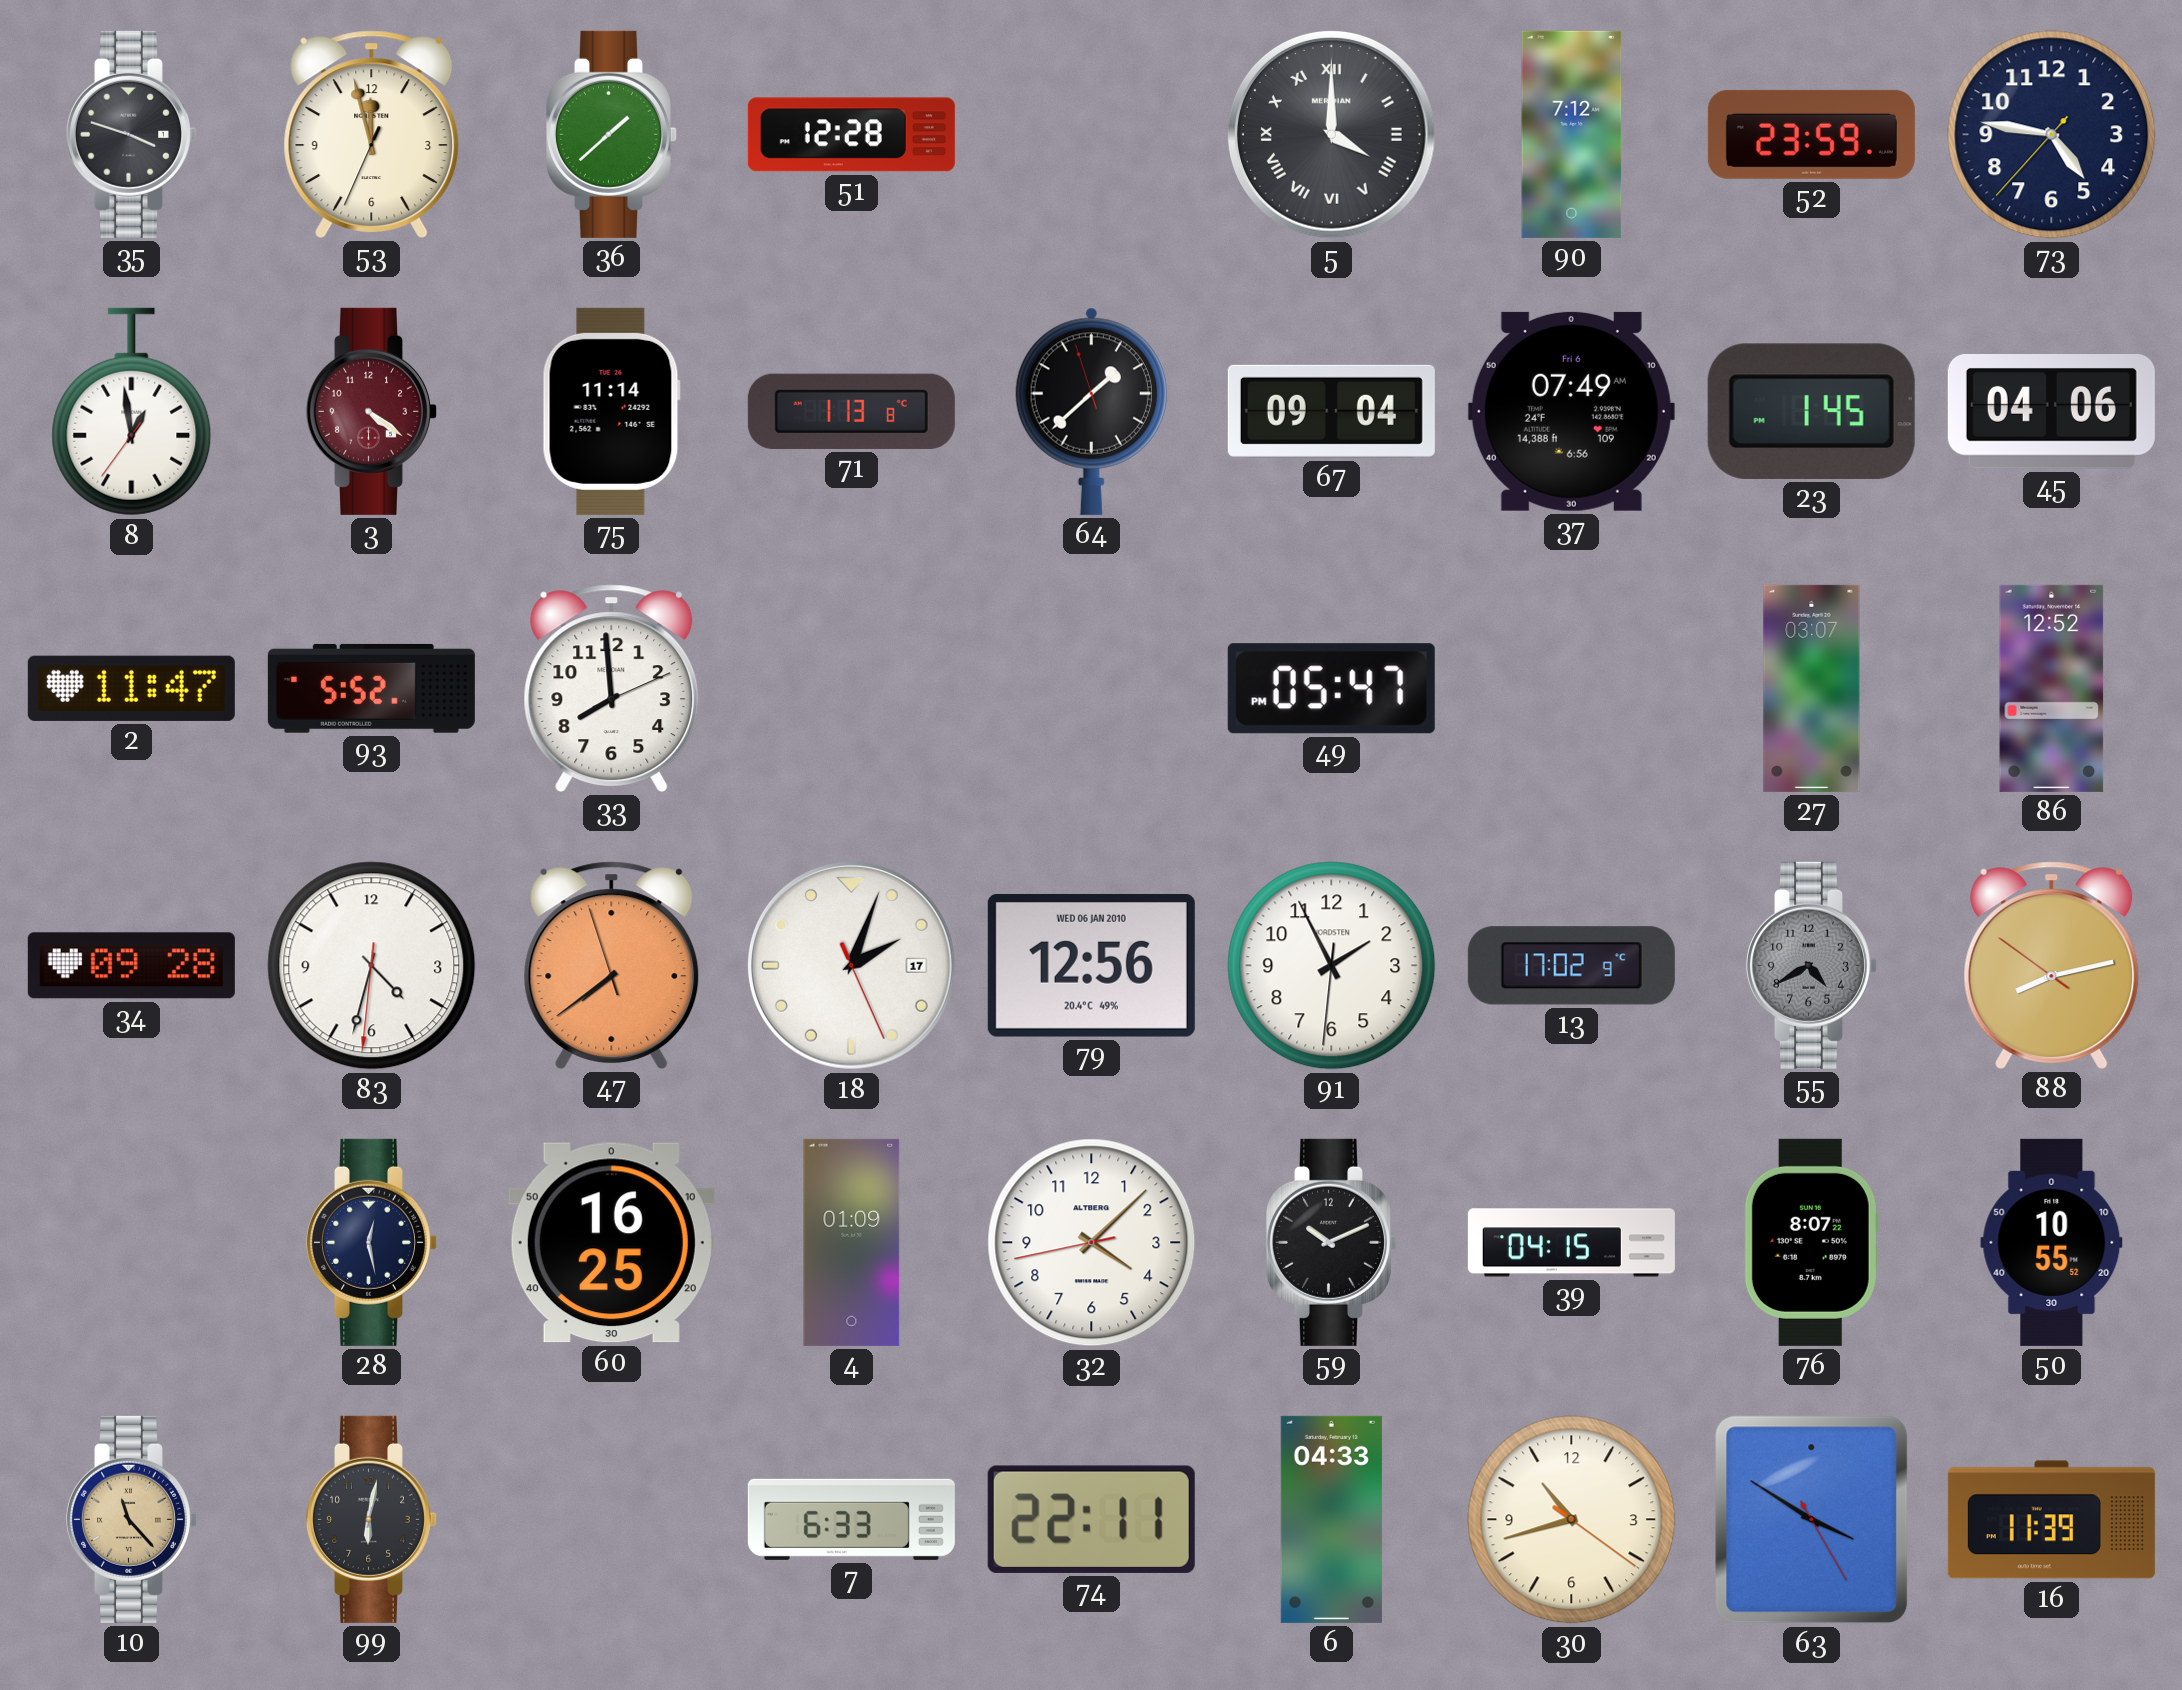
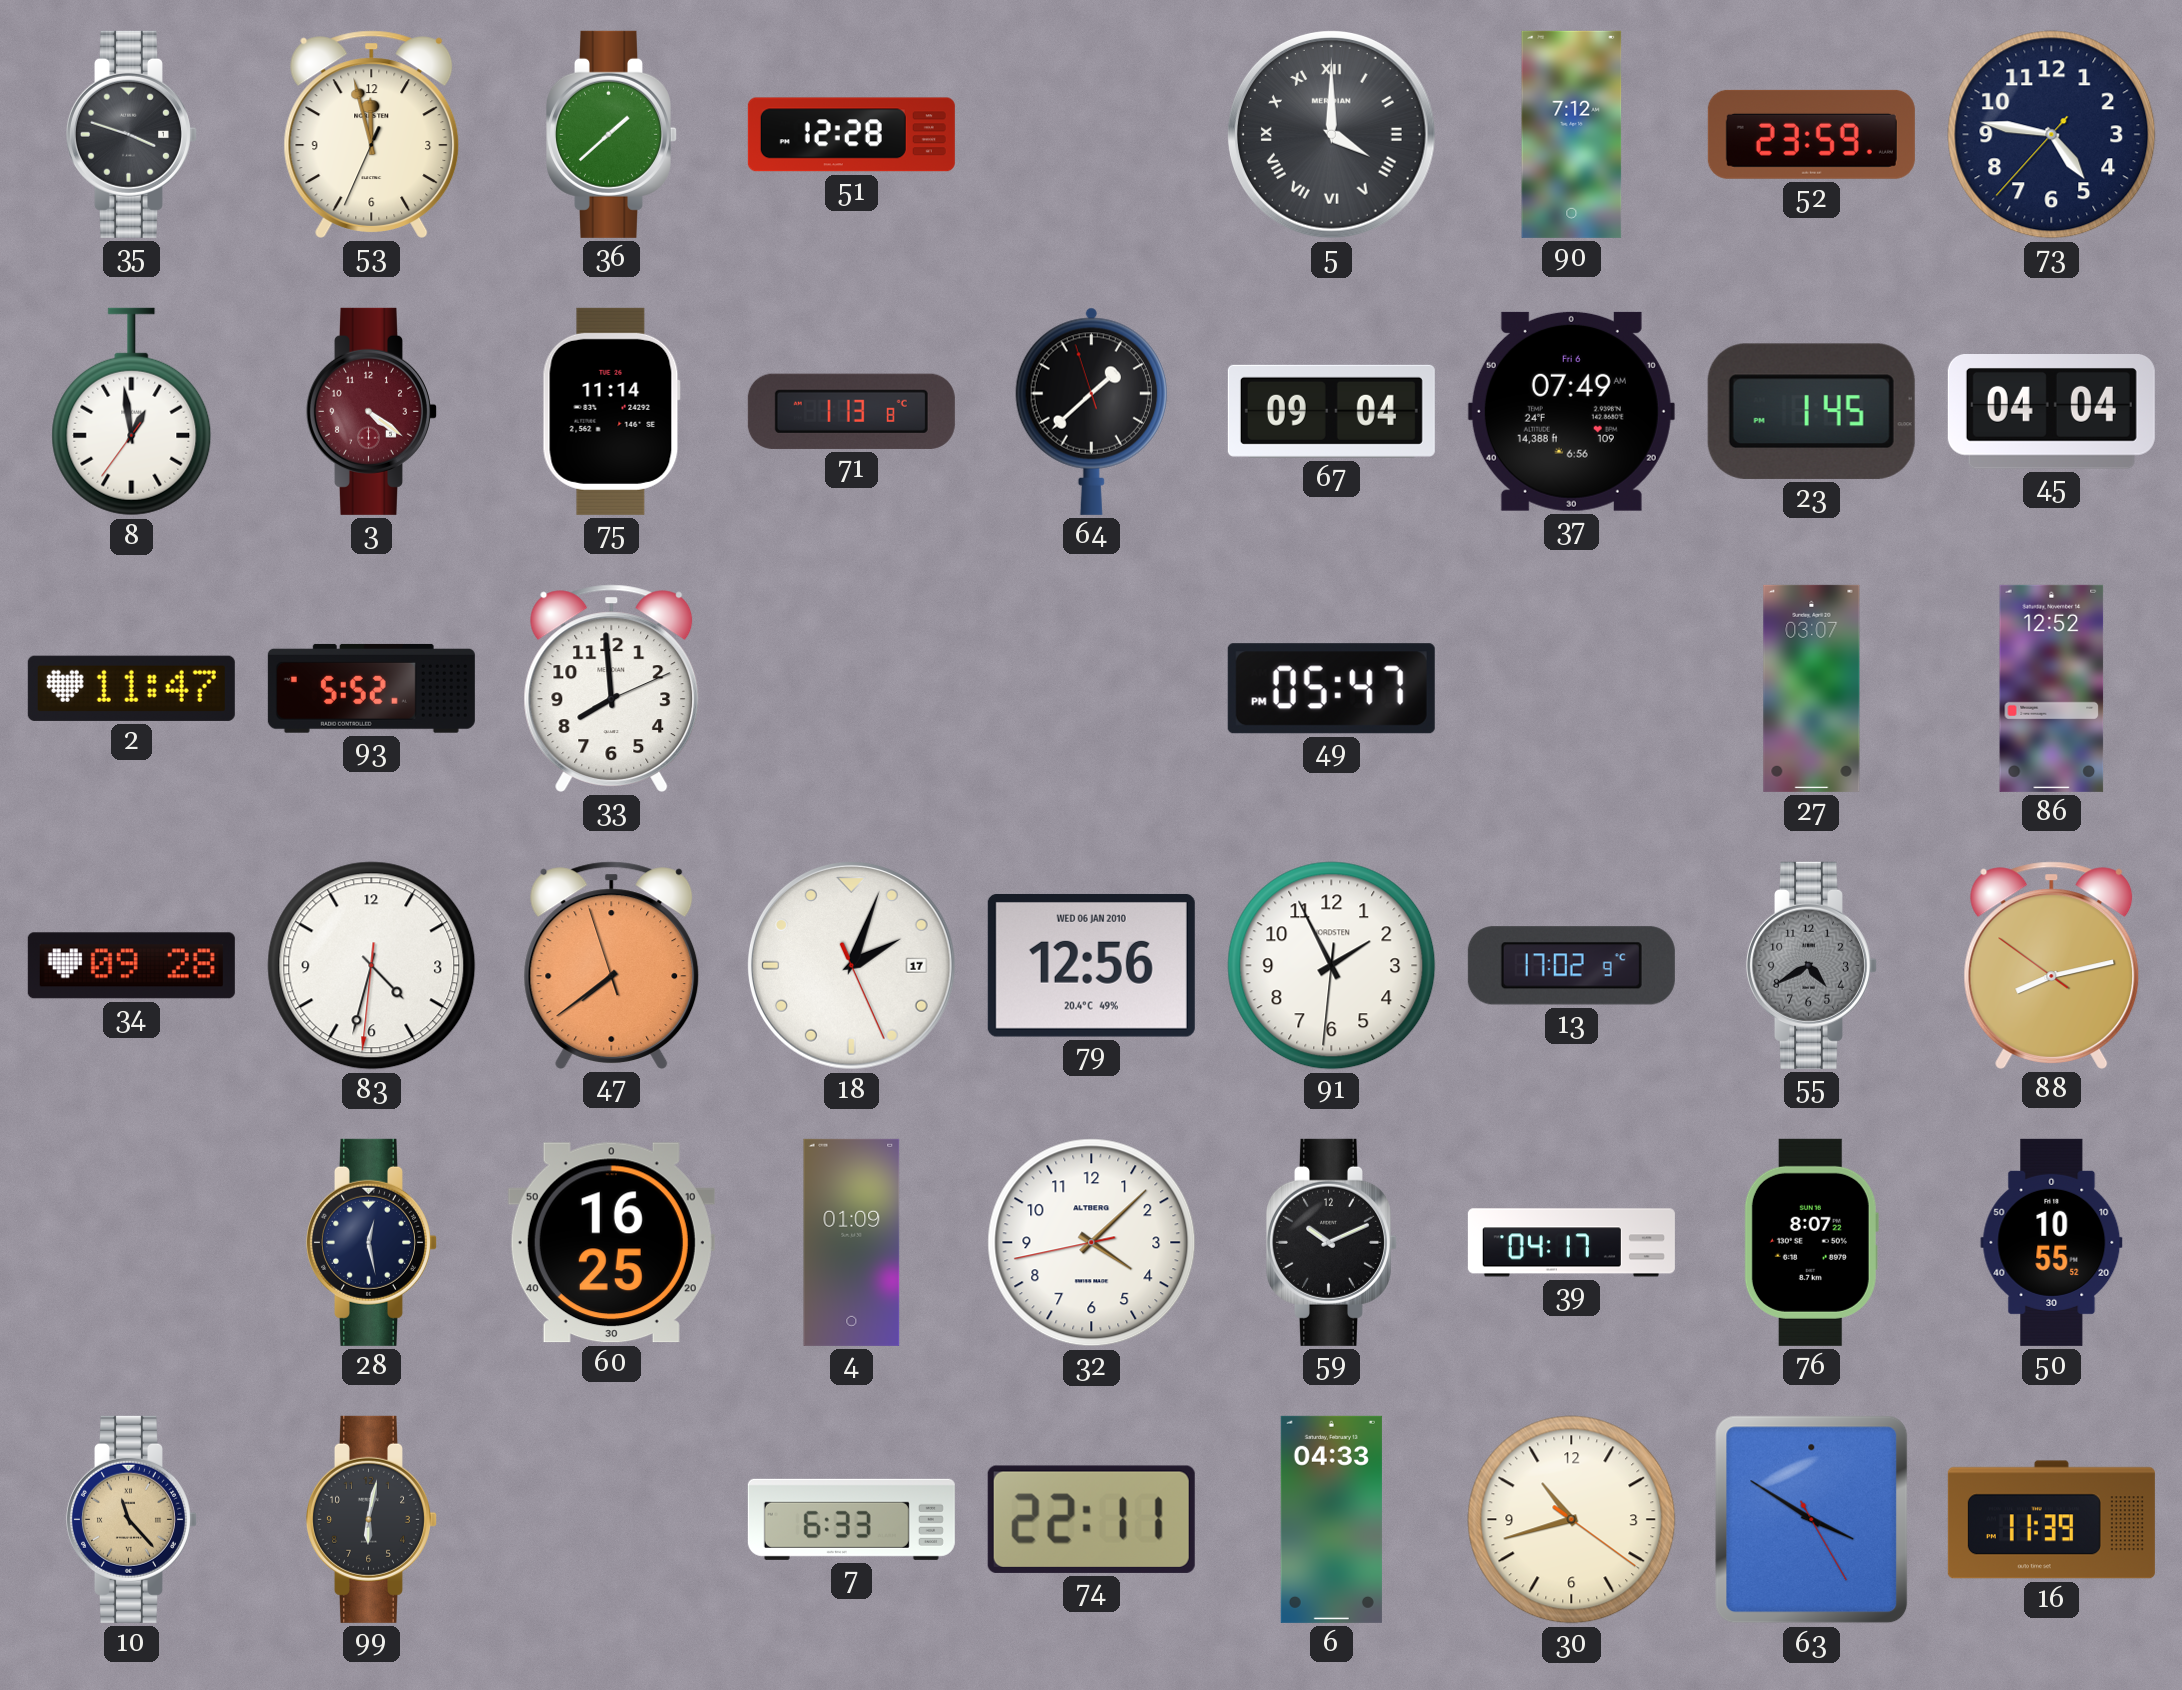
45: 04:06 -> 04:04
39: 04:15 -> 04:17
